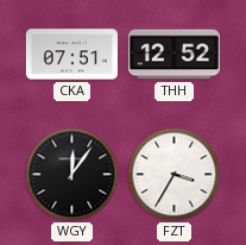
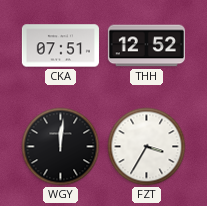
WGY: 12:06 -> 12:01
